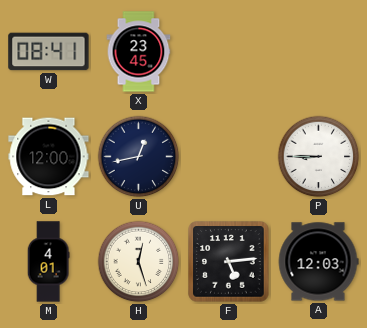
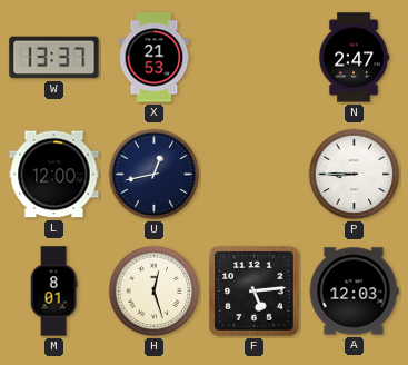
W: 08:41 -> 13:37
X: 23:45 -> 21:53
N: none -> 2:47
M: 4:01 -> 8:01
